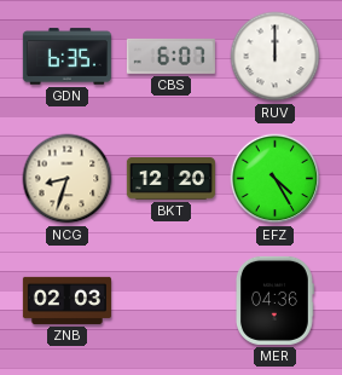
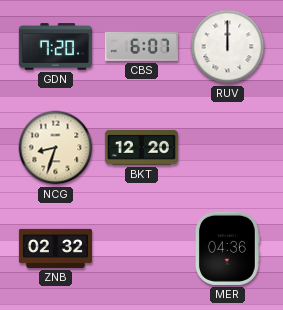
GDN: 6:35 -> 7:20
EFZ: 4:25 -> none
ZNB: 02:03 -> 02:32
